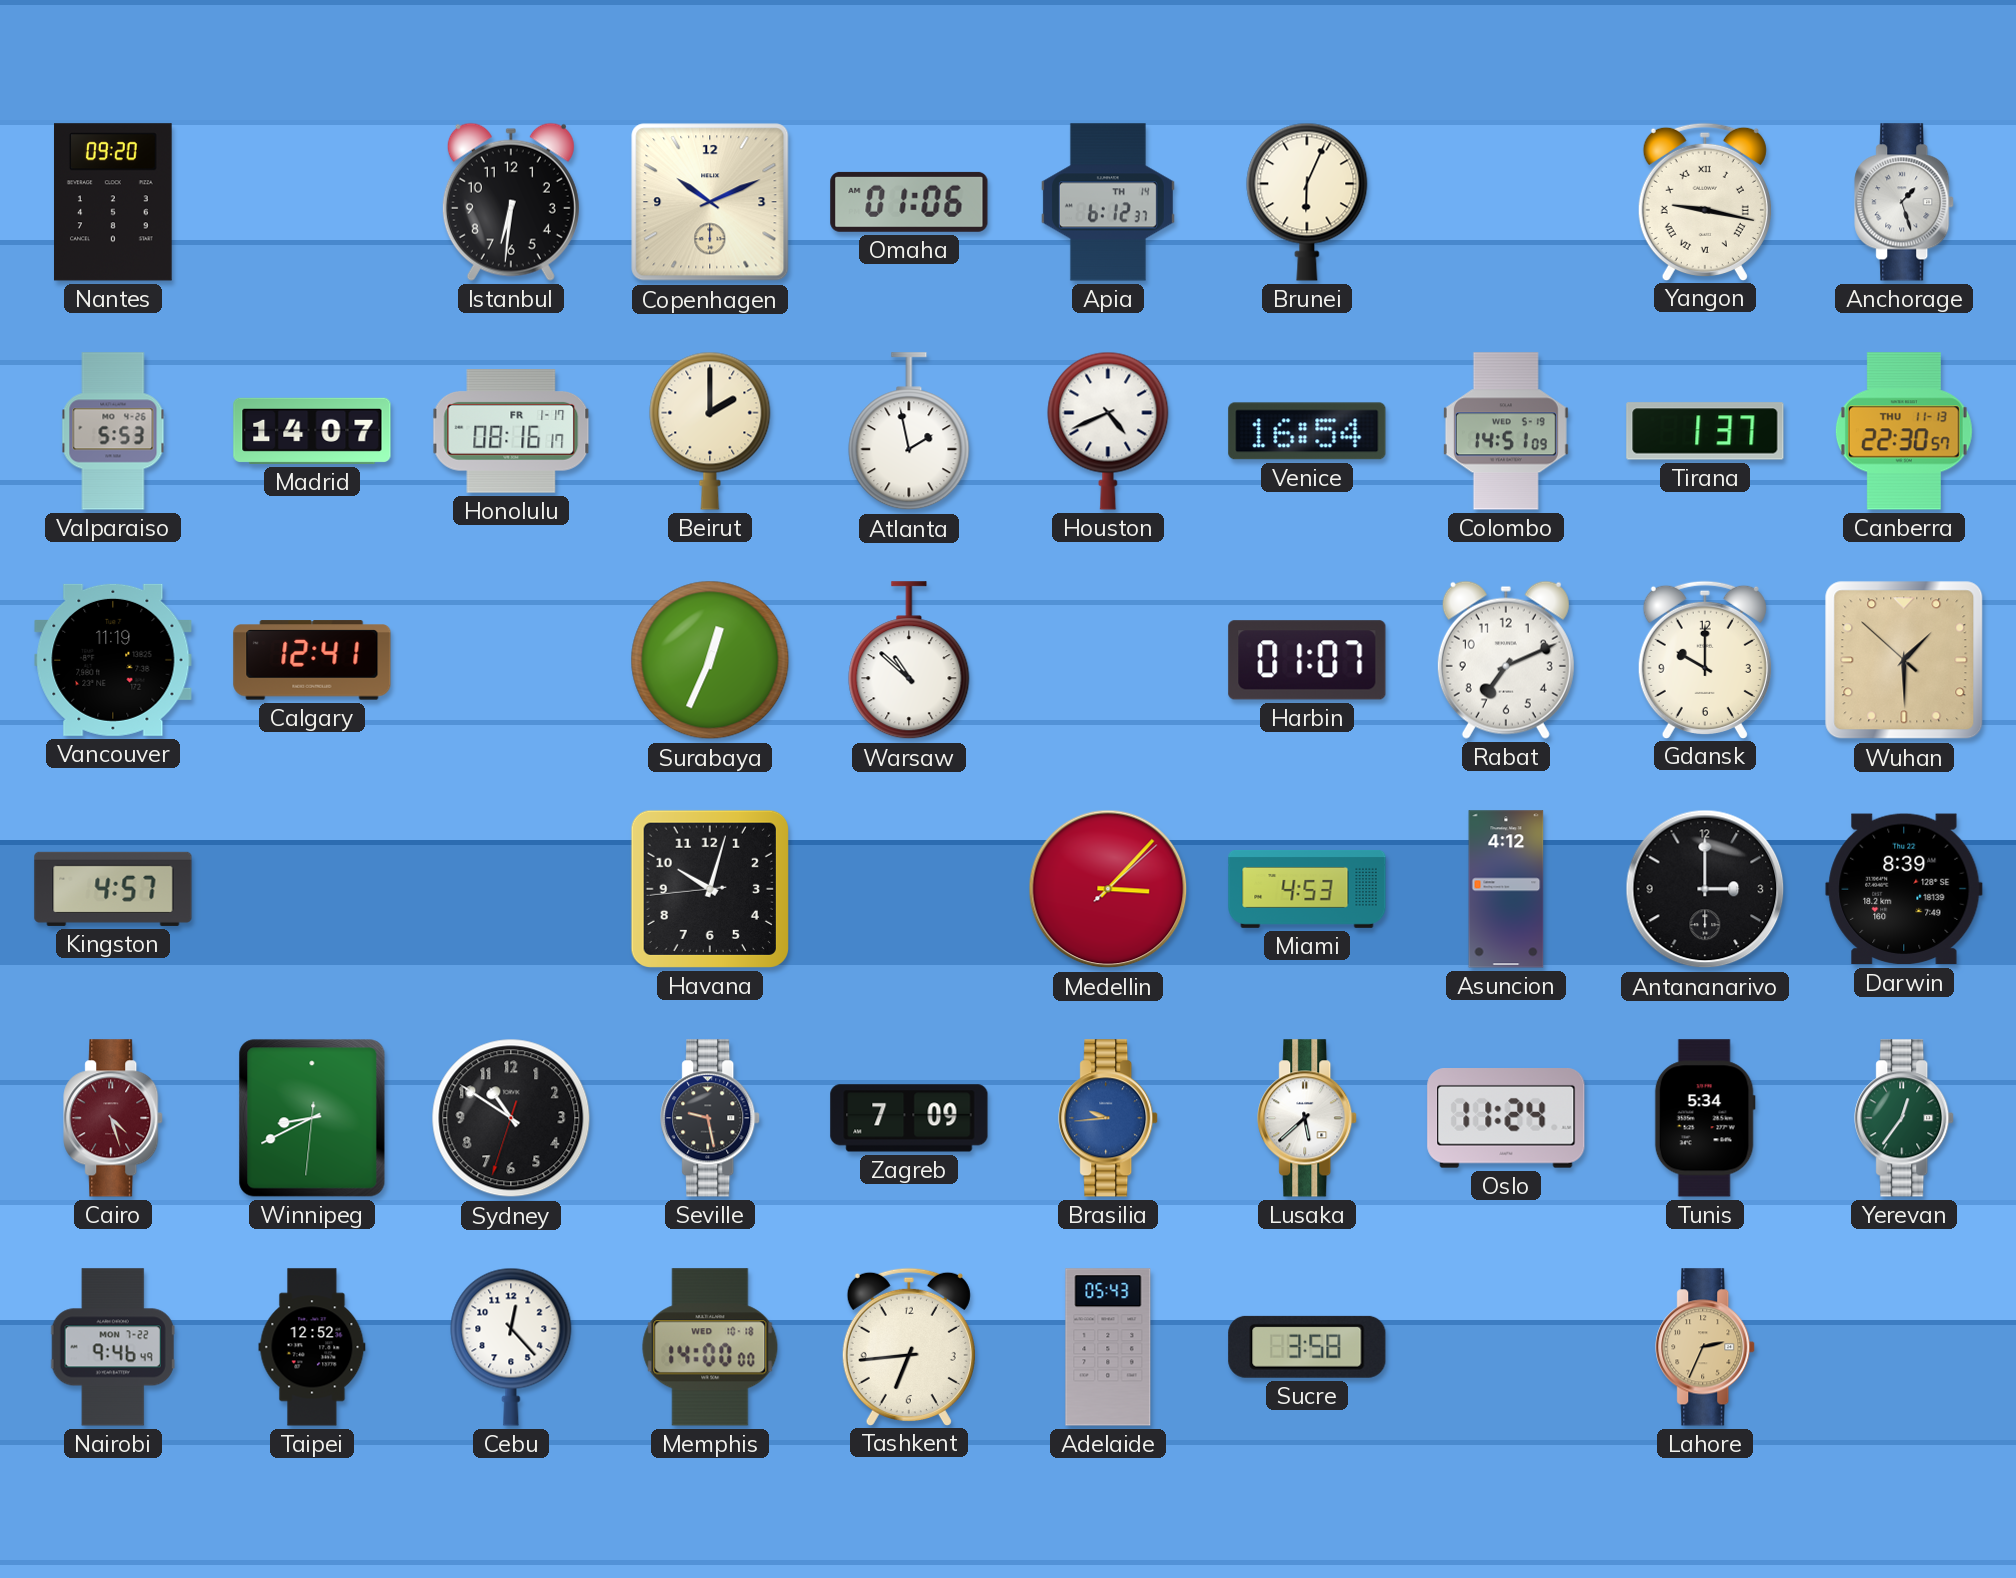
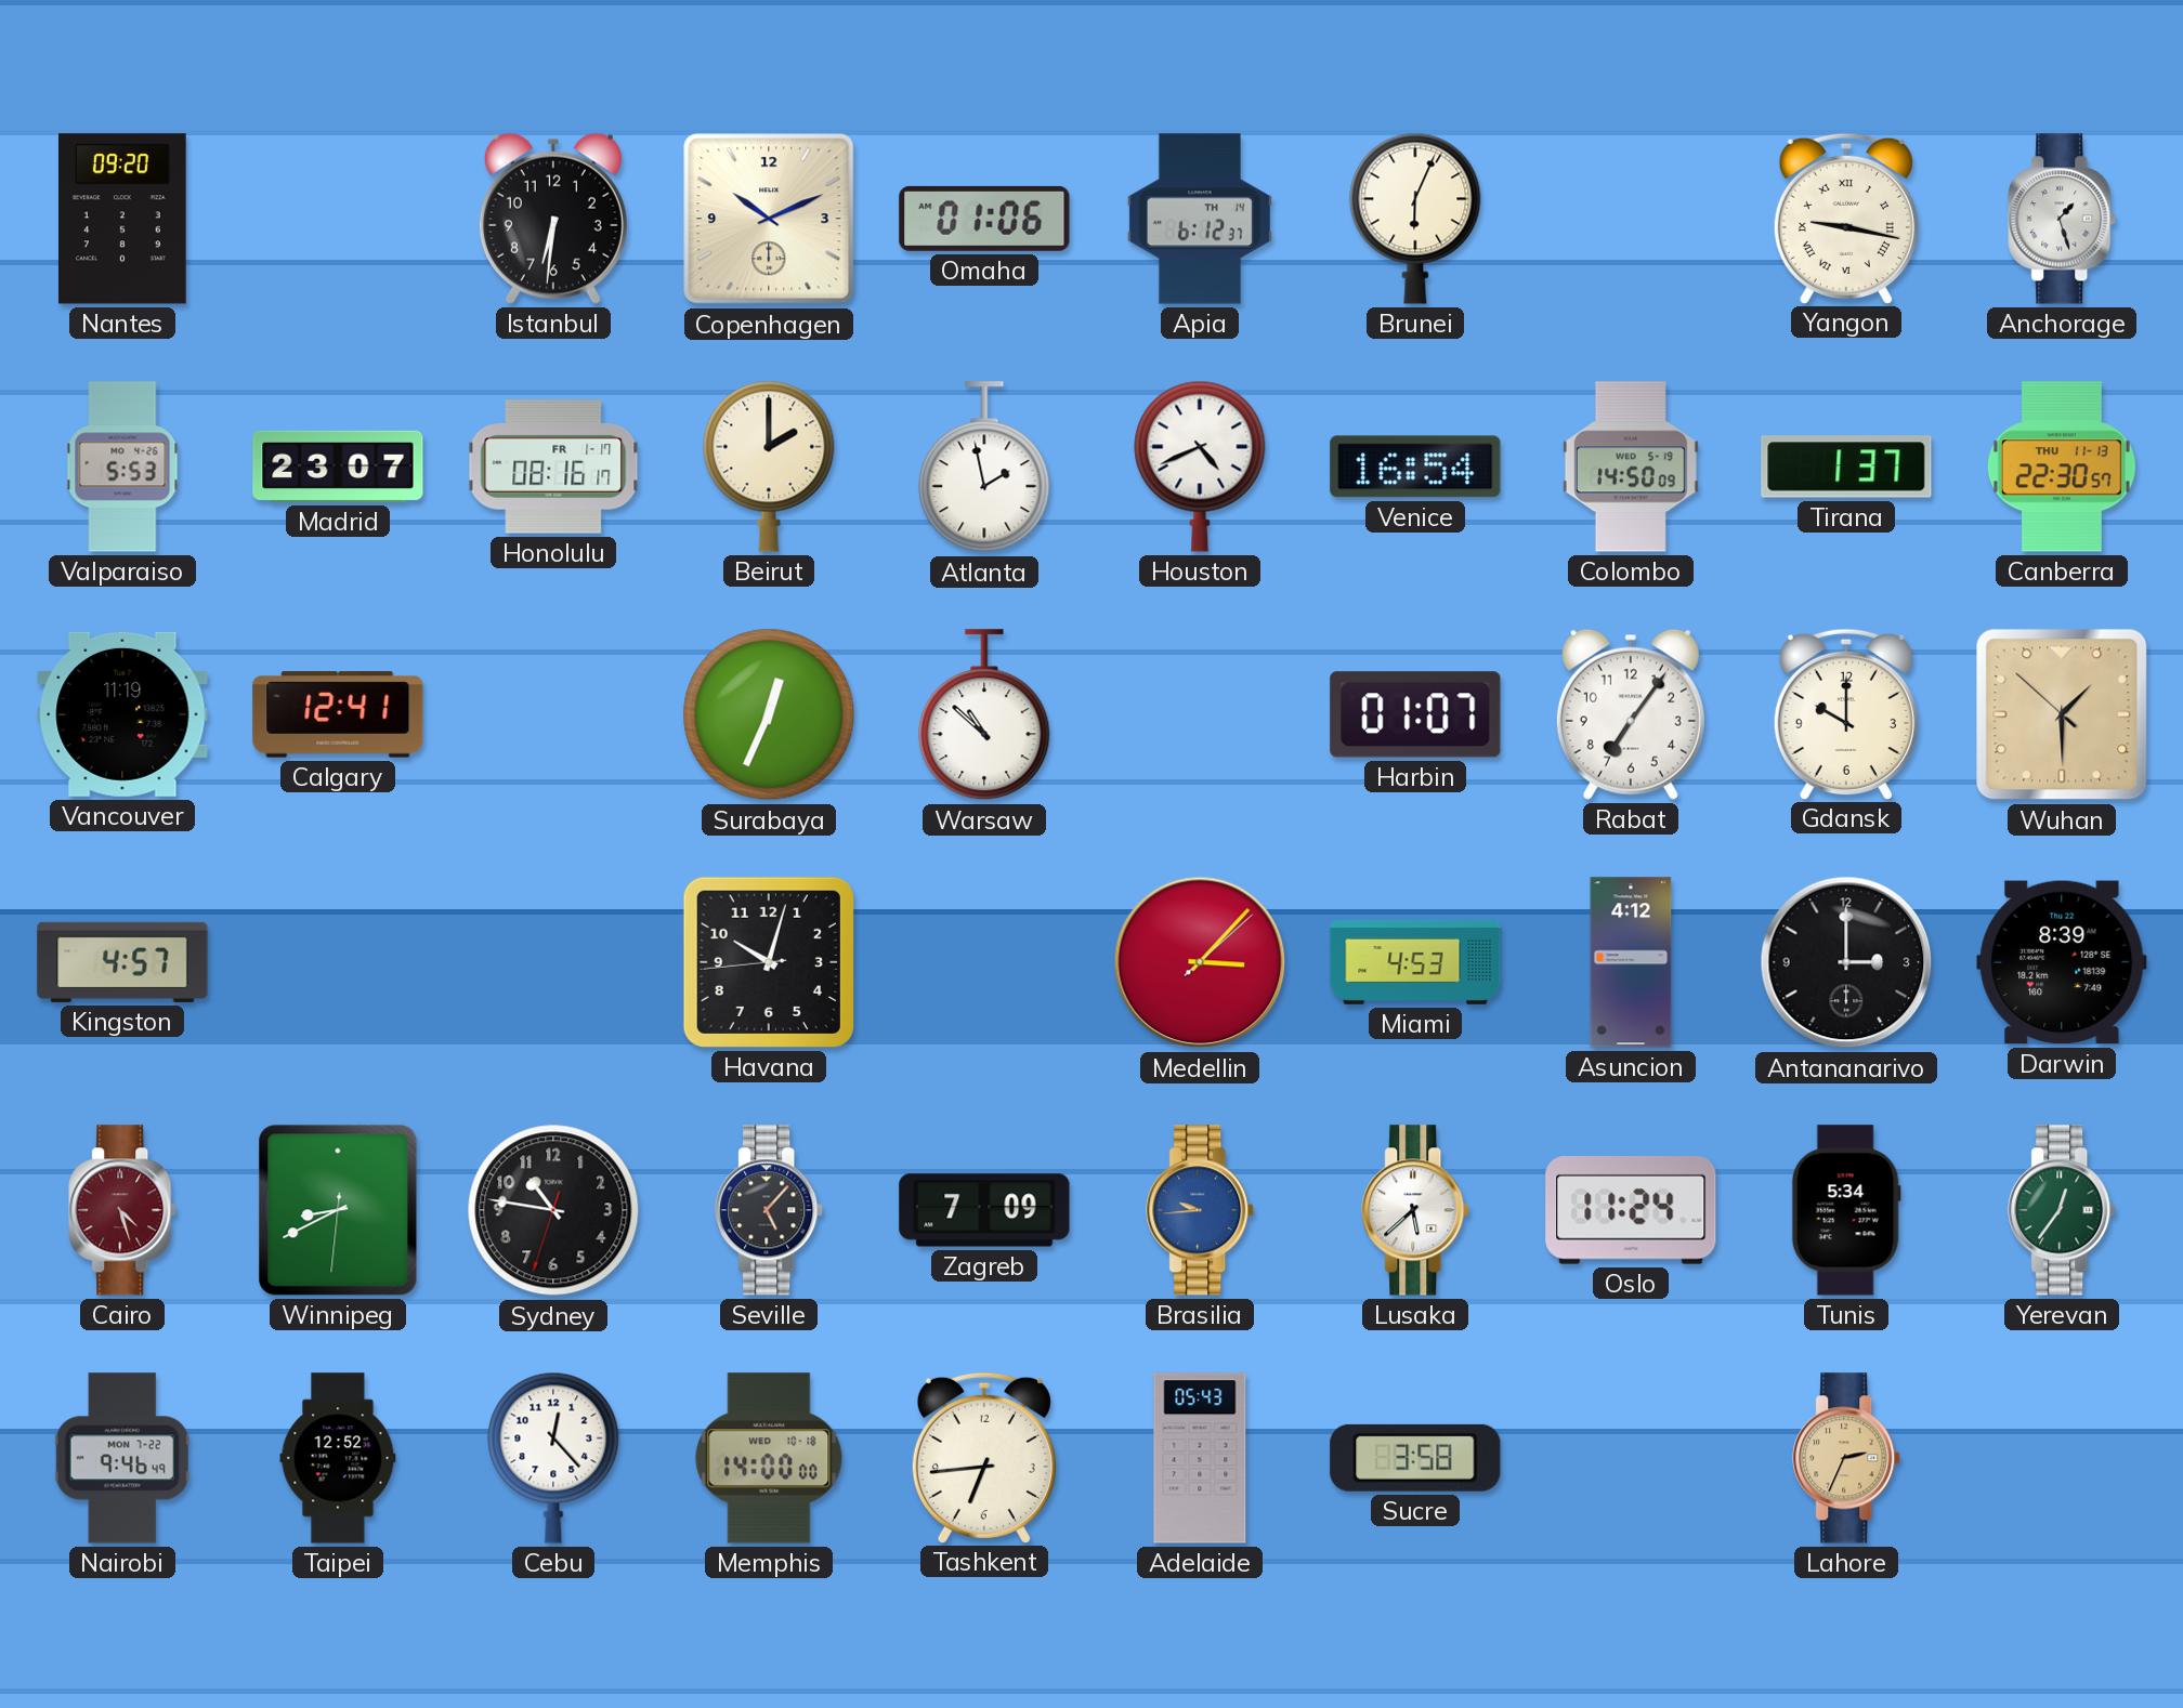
Madrid: 14:07 -> 23:07
Colombo: 14:51 -> 14:50
Rabat: 7:11 -> 7:06
Sydney: 10:50 -> 10:46
Seville: 9:28 -> 5:07
